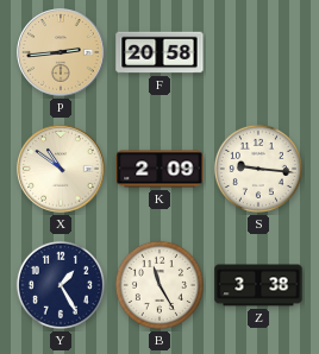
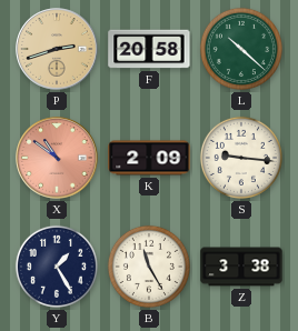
P: 2:44 -> 2:42
L: none -> 10:22
X dial: cream -> salmon
